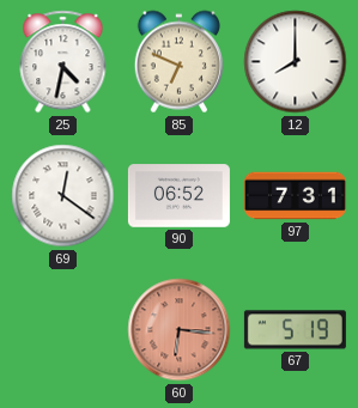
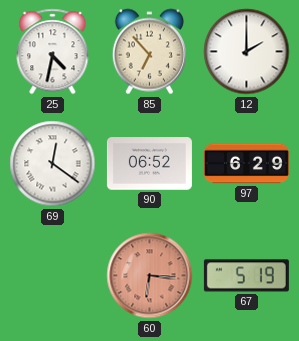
85: 6:49 -> 6:53
12: 8:00 -> 2:00
97: 7:31 -> 6:29
